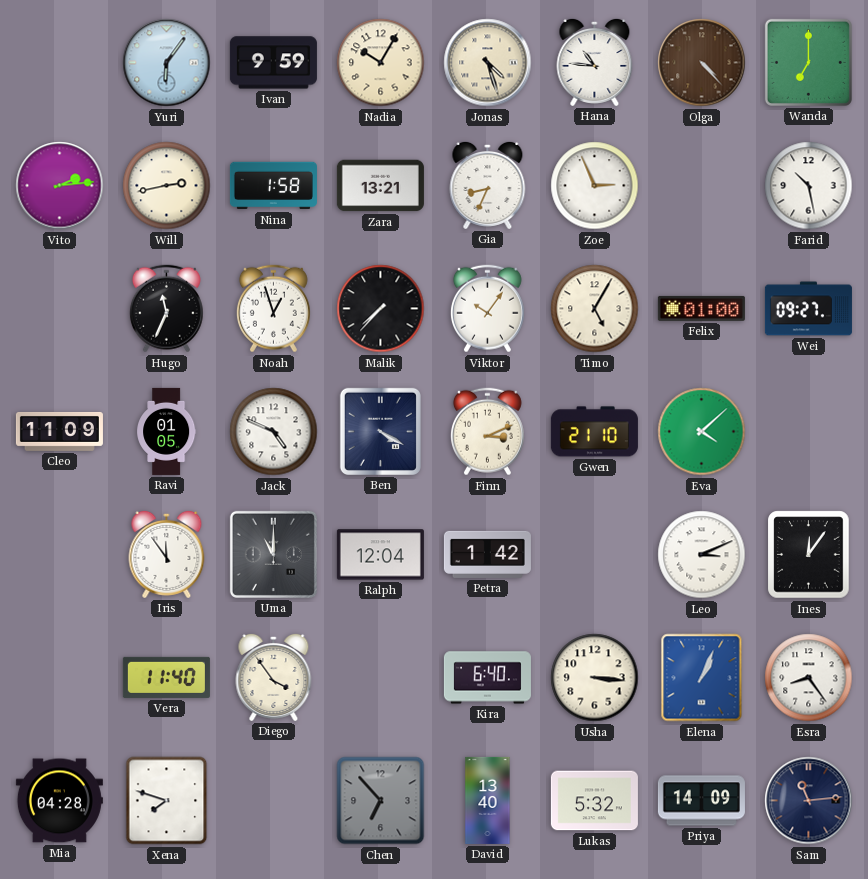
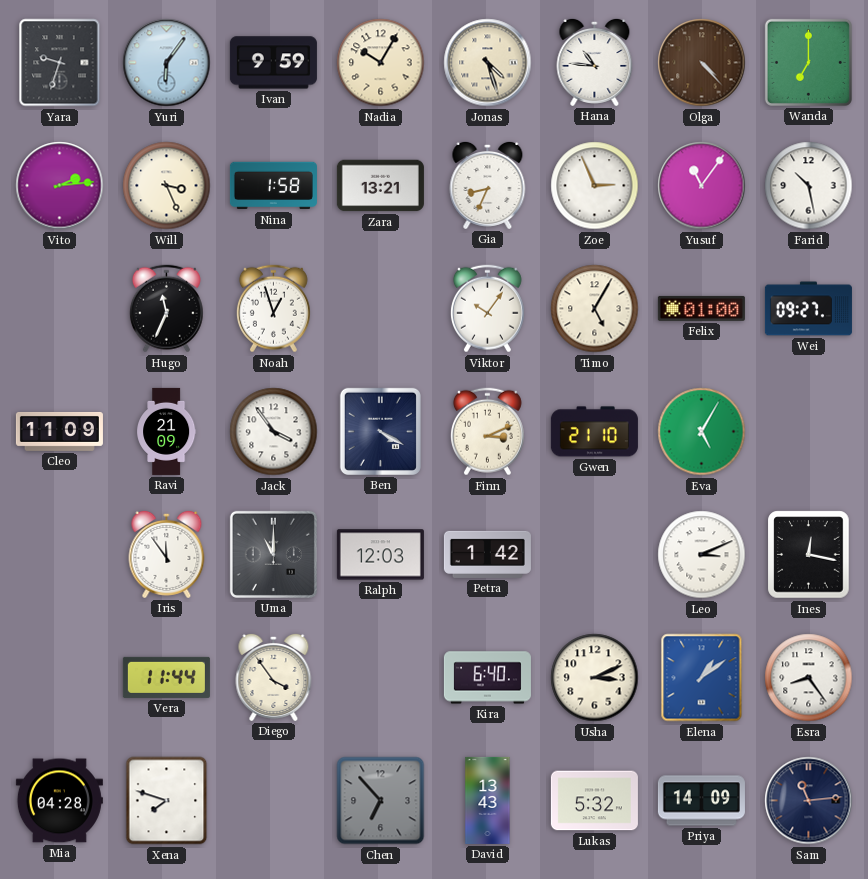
Yara: none -> 9:33
Will: 2:43 -> 3:26
Yusuf: none -> 11:06
Malik: 7:37 -> none
Ravi: 01:05 -> 21:09
Jack: 4:49 -> 3:54
Eva: 4:08 -> 5:05
Ralph: 12:04 -> 12:03
Ines: 12:06 -> 12:17
Vera: 11:40 -> 11:44
Usha: 3:16 -> 3:11
Elena: 1:04 -> 1:09
David: 13:40 -> 13:43
